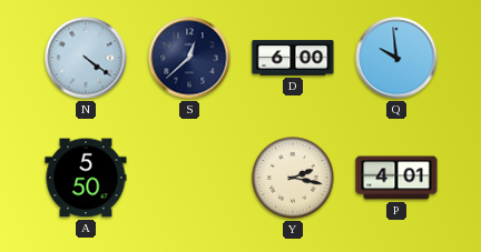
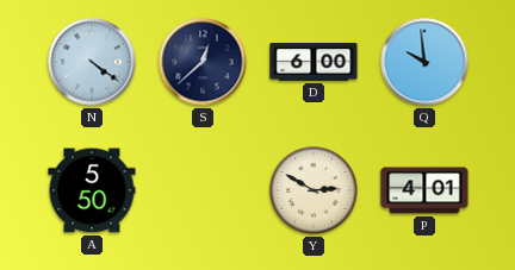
Y: 2:17 -> 2:50
